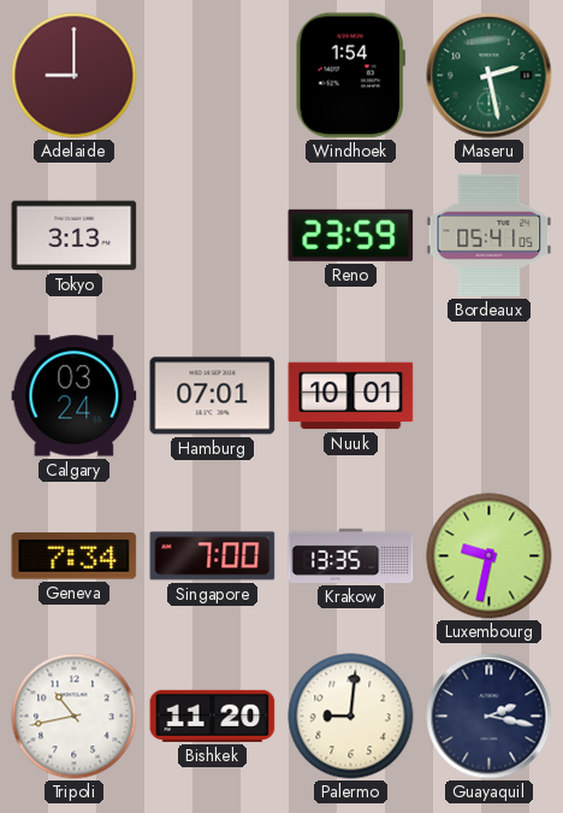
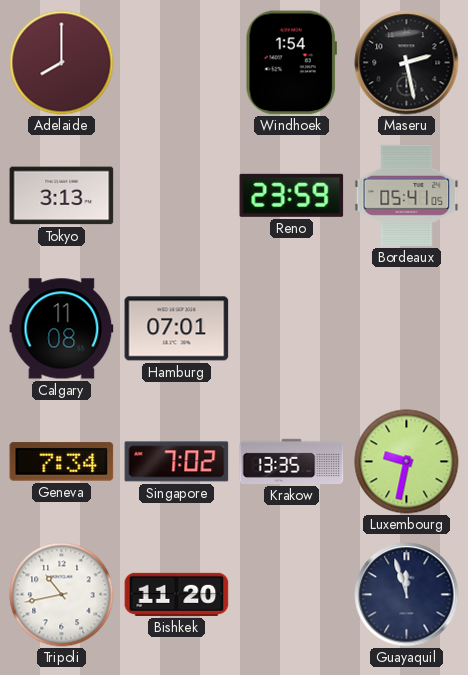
Adelaide: 9:00 -> 8:00
Maseru dial: green -> black
Calgary: 03:24 -> 11:08
Nuuk: 10:01 -> none
Singapore: 7:00 -> 7:02
Palermo: 9:01 -> none
Guayaquil: 2:17 -> 11:57
